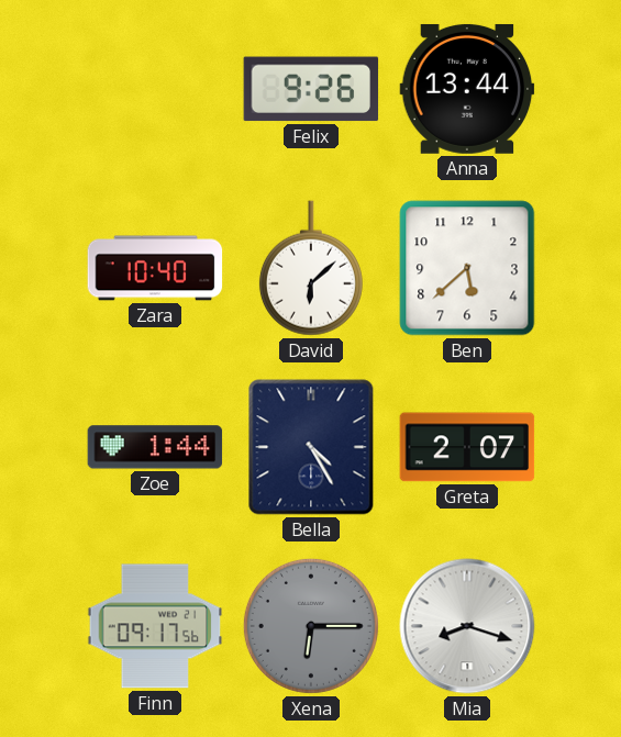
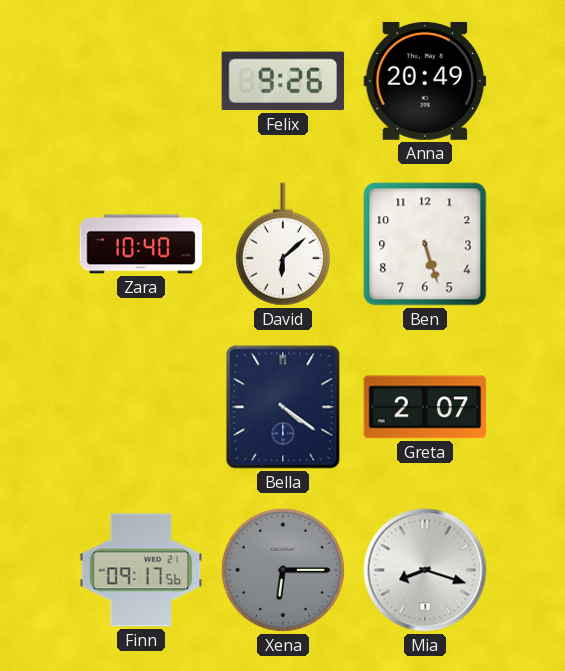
Anna: 13:44 -> 20:49
Ben: 5:38 -> 5:27
Zoe: 1:44 -> none
Bella: 4:25 -> 4:21
